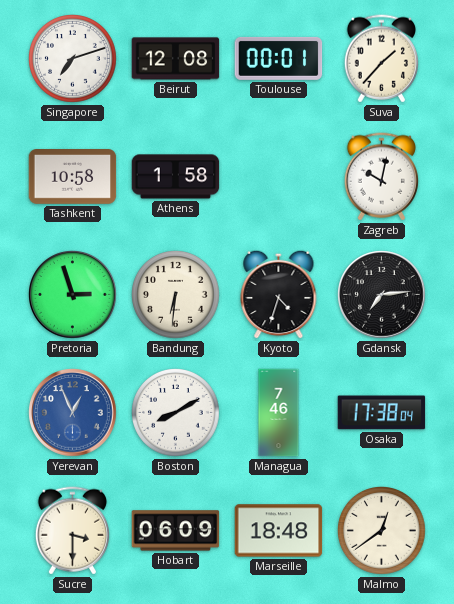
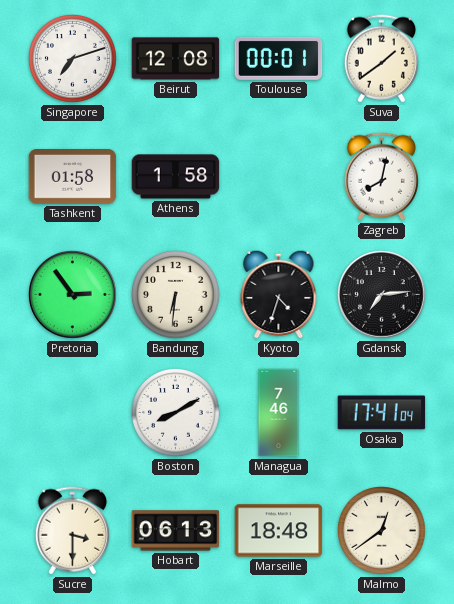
Suva: 1:37 -> 1:39
Tashkent: 10:58 -> 01:58
Zagreb: 10:02 -> 8:02
Pretoria: 2:57 -> 2:54
Yerevan: 12:56 -> none
Osaka: 17:38 -> 17:41
Hobart: 06:09 -> 06:13
